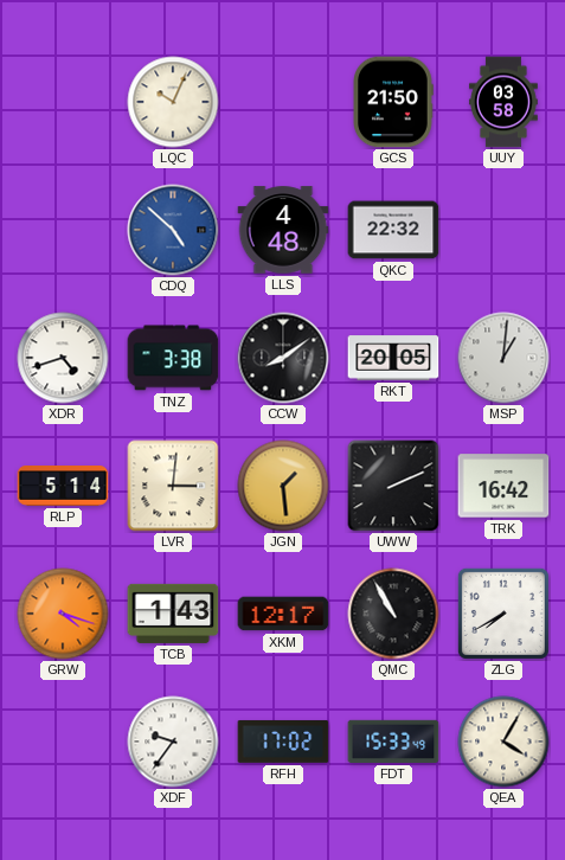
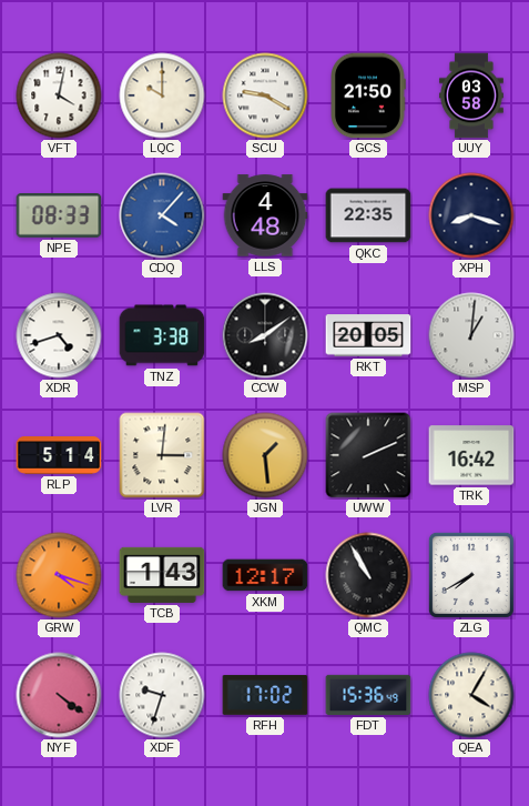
VFT: none -> 4:02
LQC: 10:04 -> 10:00
SCU: none -> 9:20
NPE: none -> 08:33
CDQ: 4:52 -> 4:07
QKC: 22:32 -> 22:35
XPH: none -> 8:18
NYF: none -> 4:21
XDF: 9:36 -> 9:33
FDT: 15:33 -> 15:36
